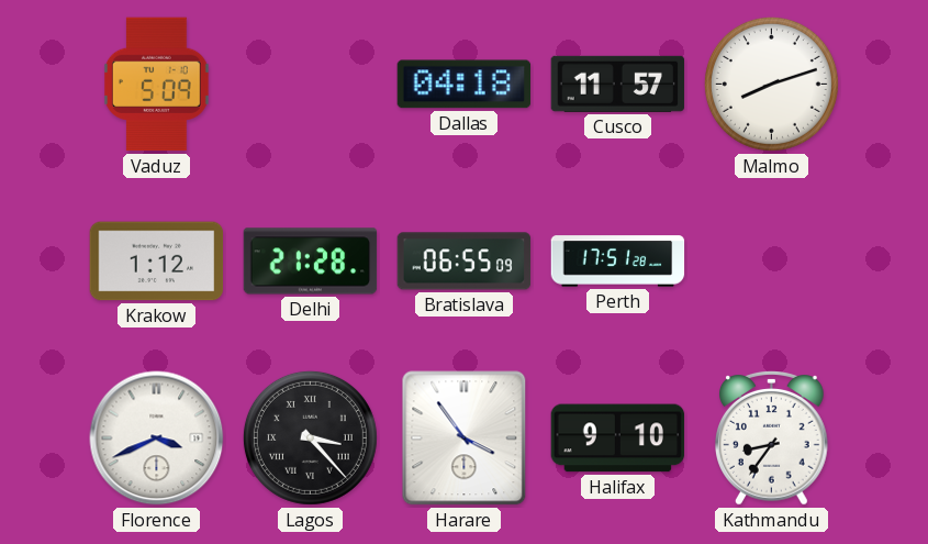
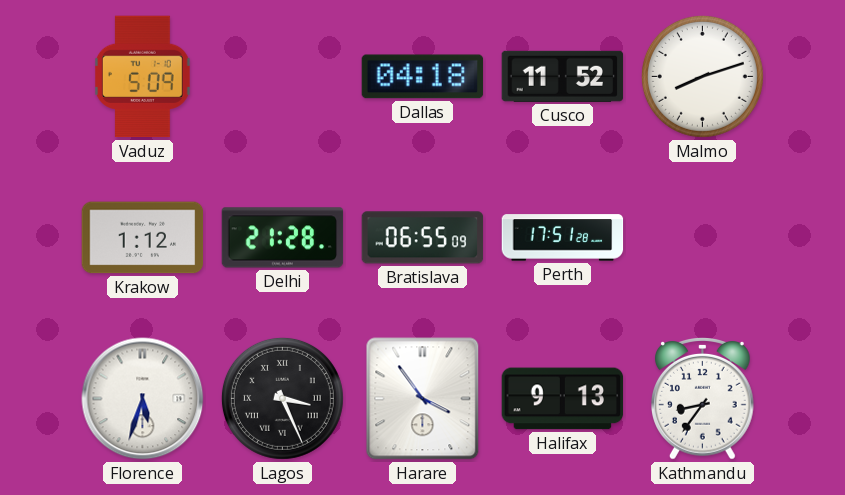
Cusco: 11:57 -> 11:52
Florence: 3:41 -> 5:33
Lagos: 3:23 -> 3:26
Halifax: 9:10 -> 9:13
